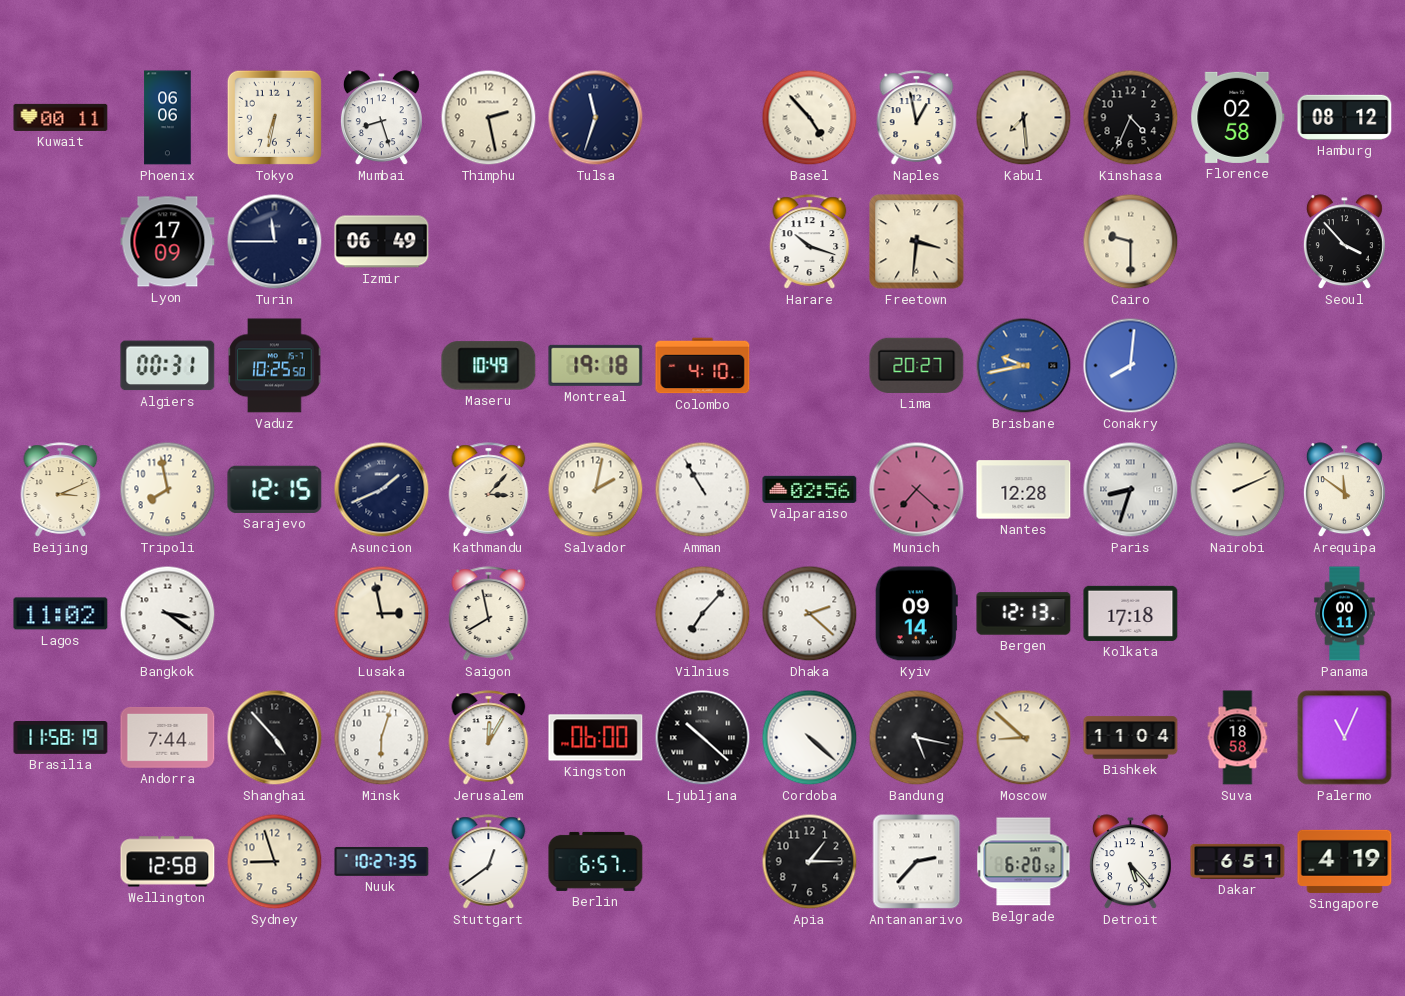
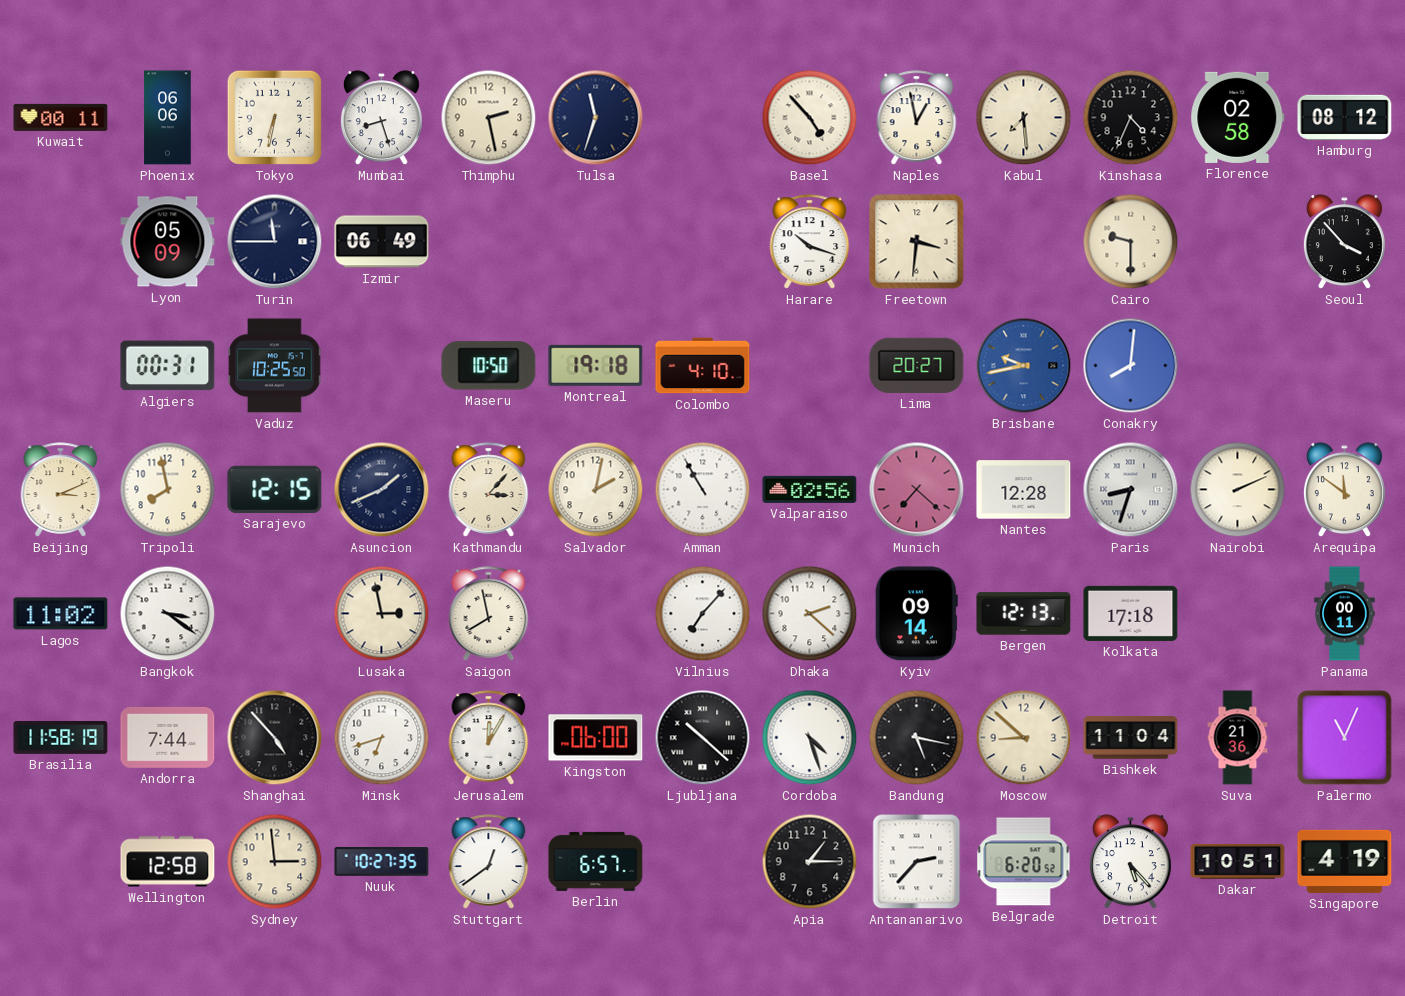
Lyon: 17:09 -> 05:09
Maseru: 10:49 -> 10:50
Minsk: 6:03 -> 6:42
Cordoba: 4:22 -> 4:27
Suva: 18:58 -> 21:36
Sydney: 8:57 -> 2:59
Dakar: 6:51 -> 10:51
